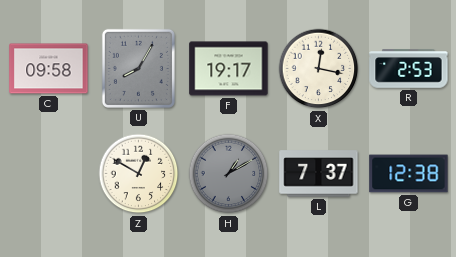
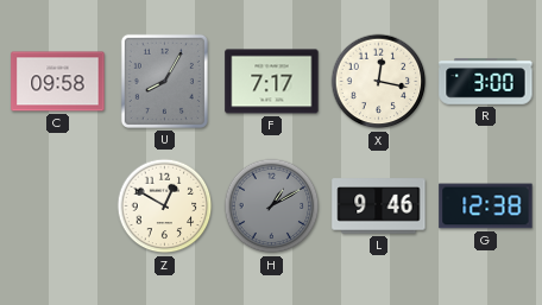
F: 19:17 -> 7:17
R: 2:53 -> 3:00
L: 7:37 -> 9:46
